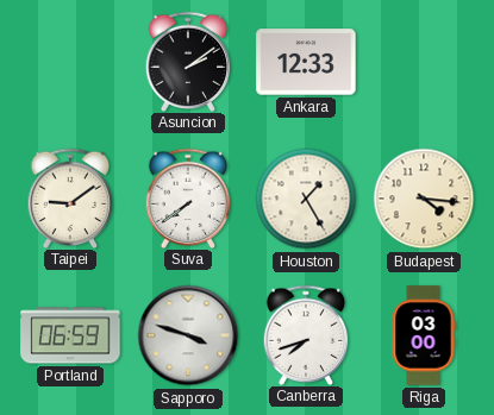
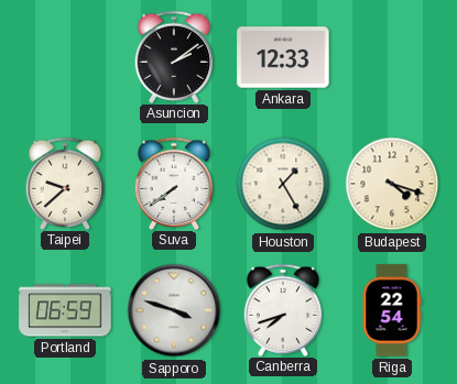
Taipei: 9:09 -> 9:38
Budapest: 4:16 -> 4:18
Riga: 03:00 -> 22:54
